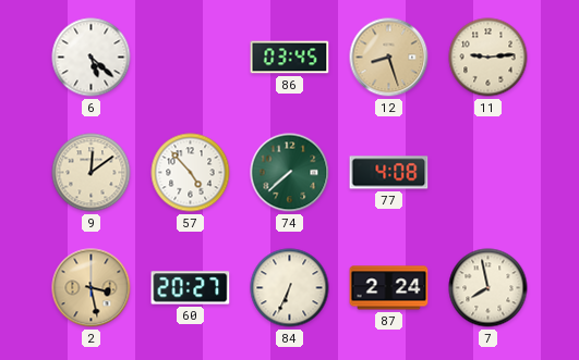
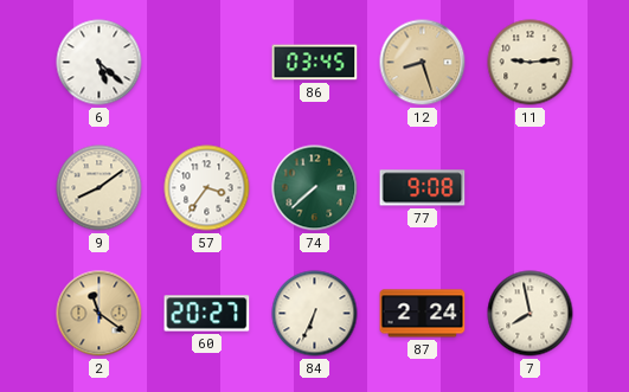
9: 12:09 -> 8:09
57: 4:53 -> 3:36
77: 4:08 -> 9:08
2: 3:28 -> 11:21
